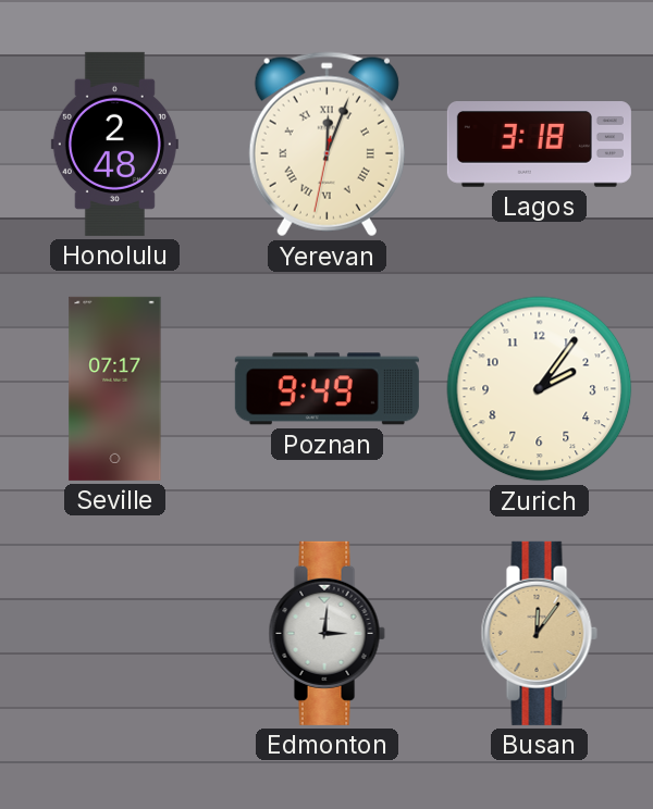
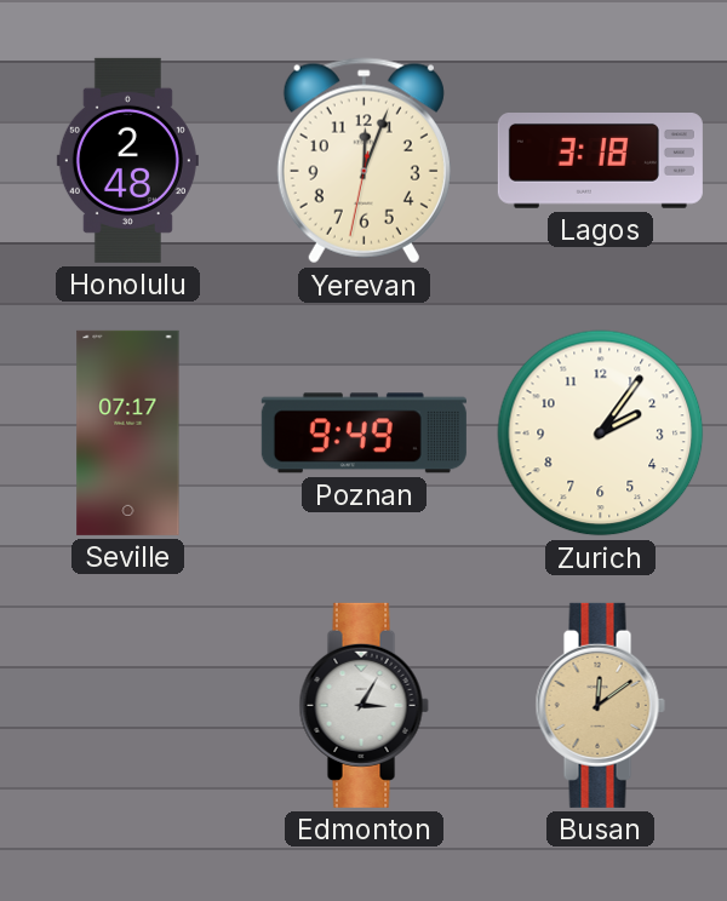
Yerevan numerals: Roman -> Arabic
Edmonton: 3:01 -> 3:05
Busan: 12:06 -> 12:09
